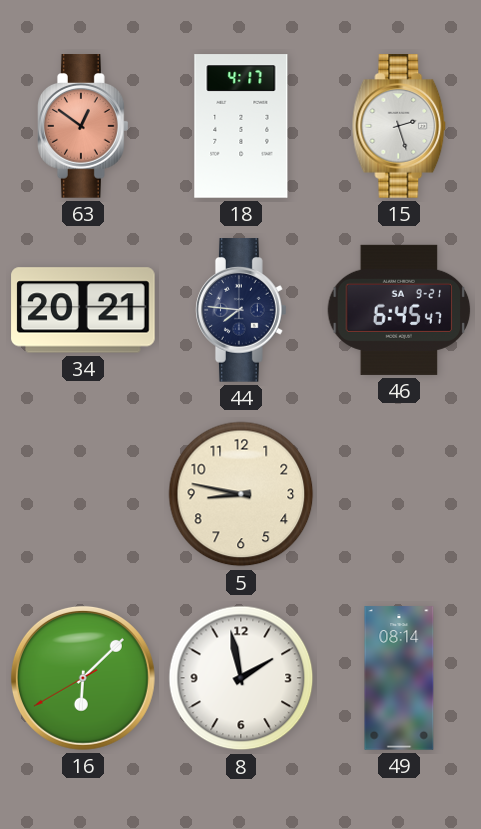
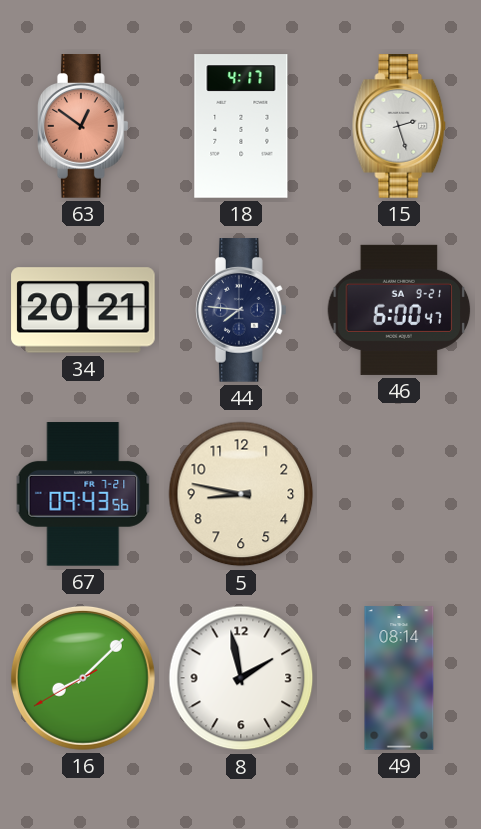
46: 6:45 -> 6:00
67: none -> 09:43
16: 6:07 -> 8:07
